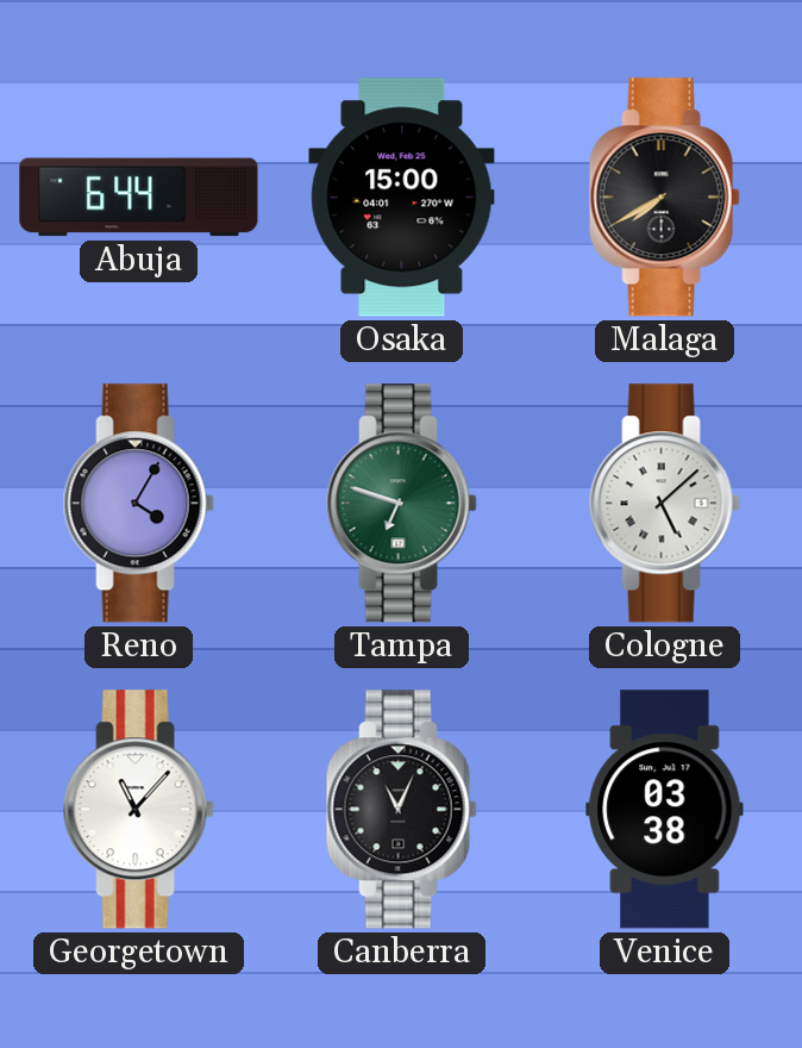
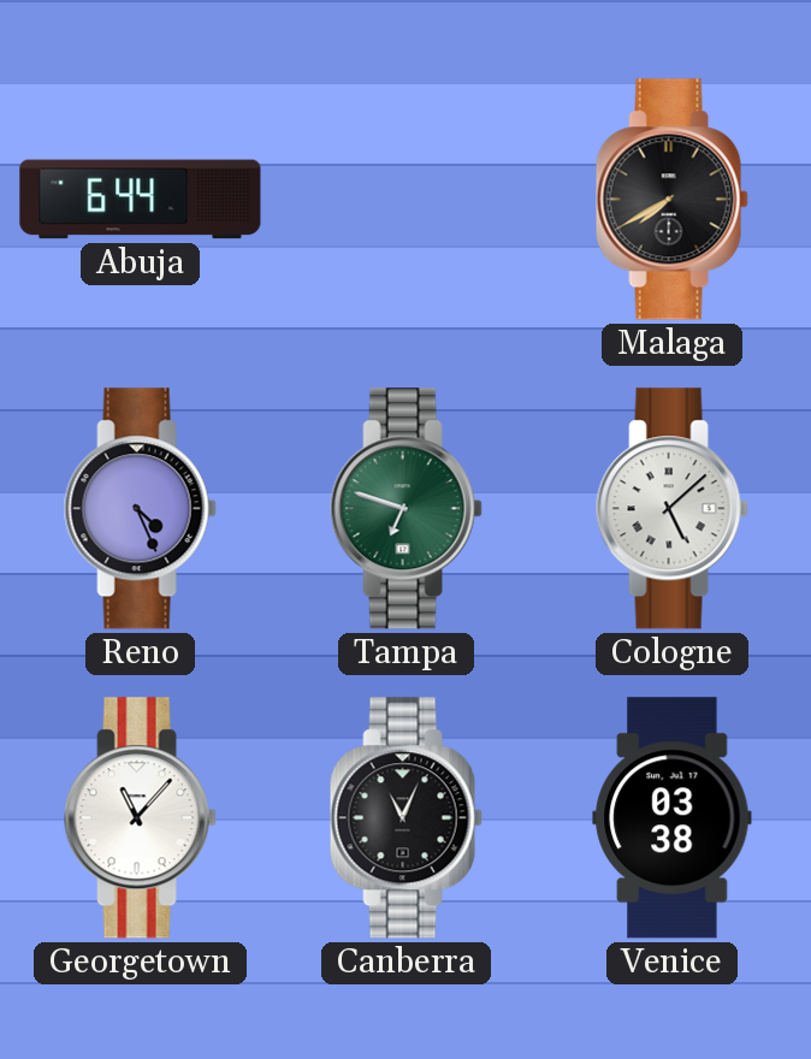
Osaka: 15:00 -> none
Reno: 4:05 -> 4:26
